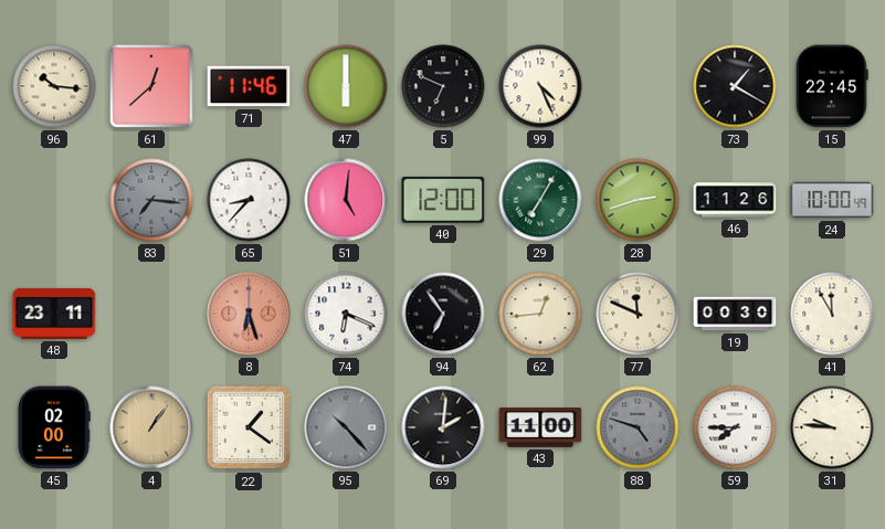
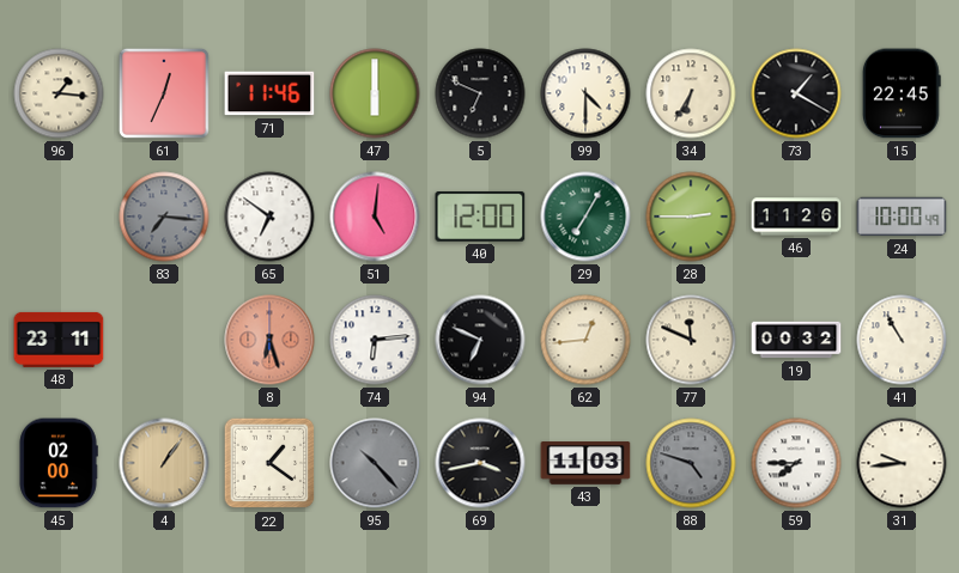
96: 10:16 -> 1:16
61: 12:38 -> 12:34
99: 4:26 -> 4:30
34: none -> 6:35
65: 8:37 -> 6:51
28: 2:42 -> 2:45
74: 6:19 -> 6:14
94: 6:54 -> 6:49
19: 00:30 -> 00:32
41: 11:55 -> 10:55
69: 2:01 -> 3:43
43: 11:00 -> 11:03
31: 9:46 -> 9:44
